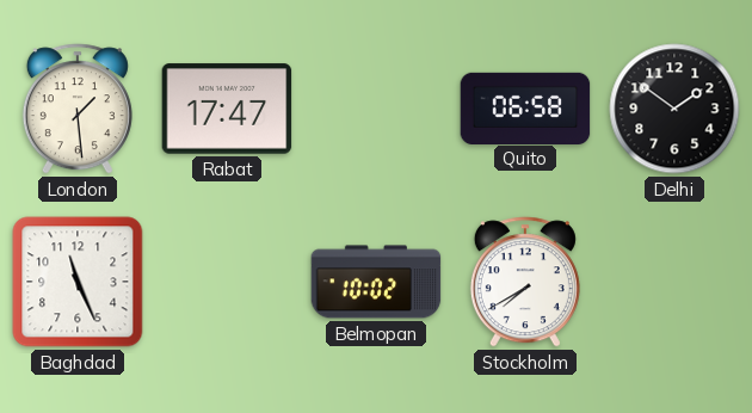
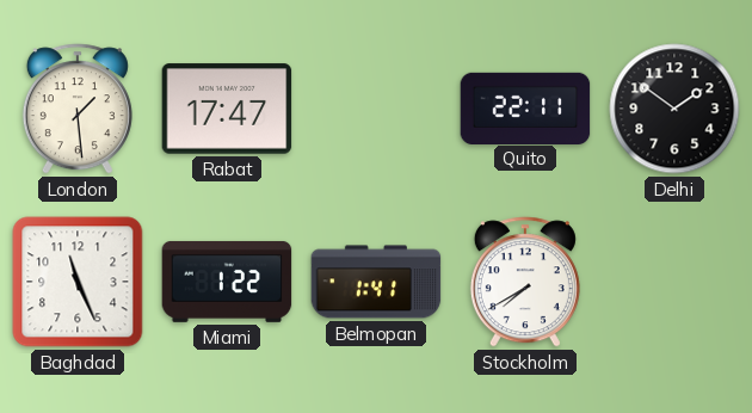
Quito: 06:58 -> 22:11
Miami: none -> 1:22
Belmopan: 10:02 -> 1:41
